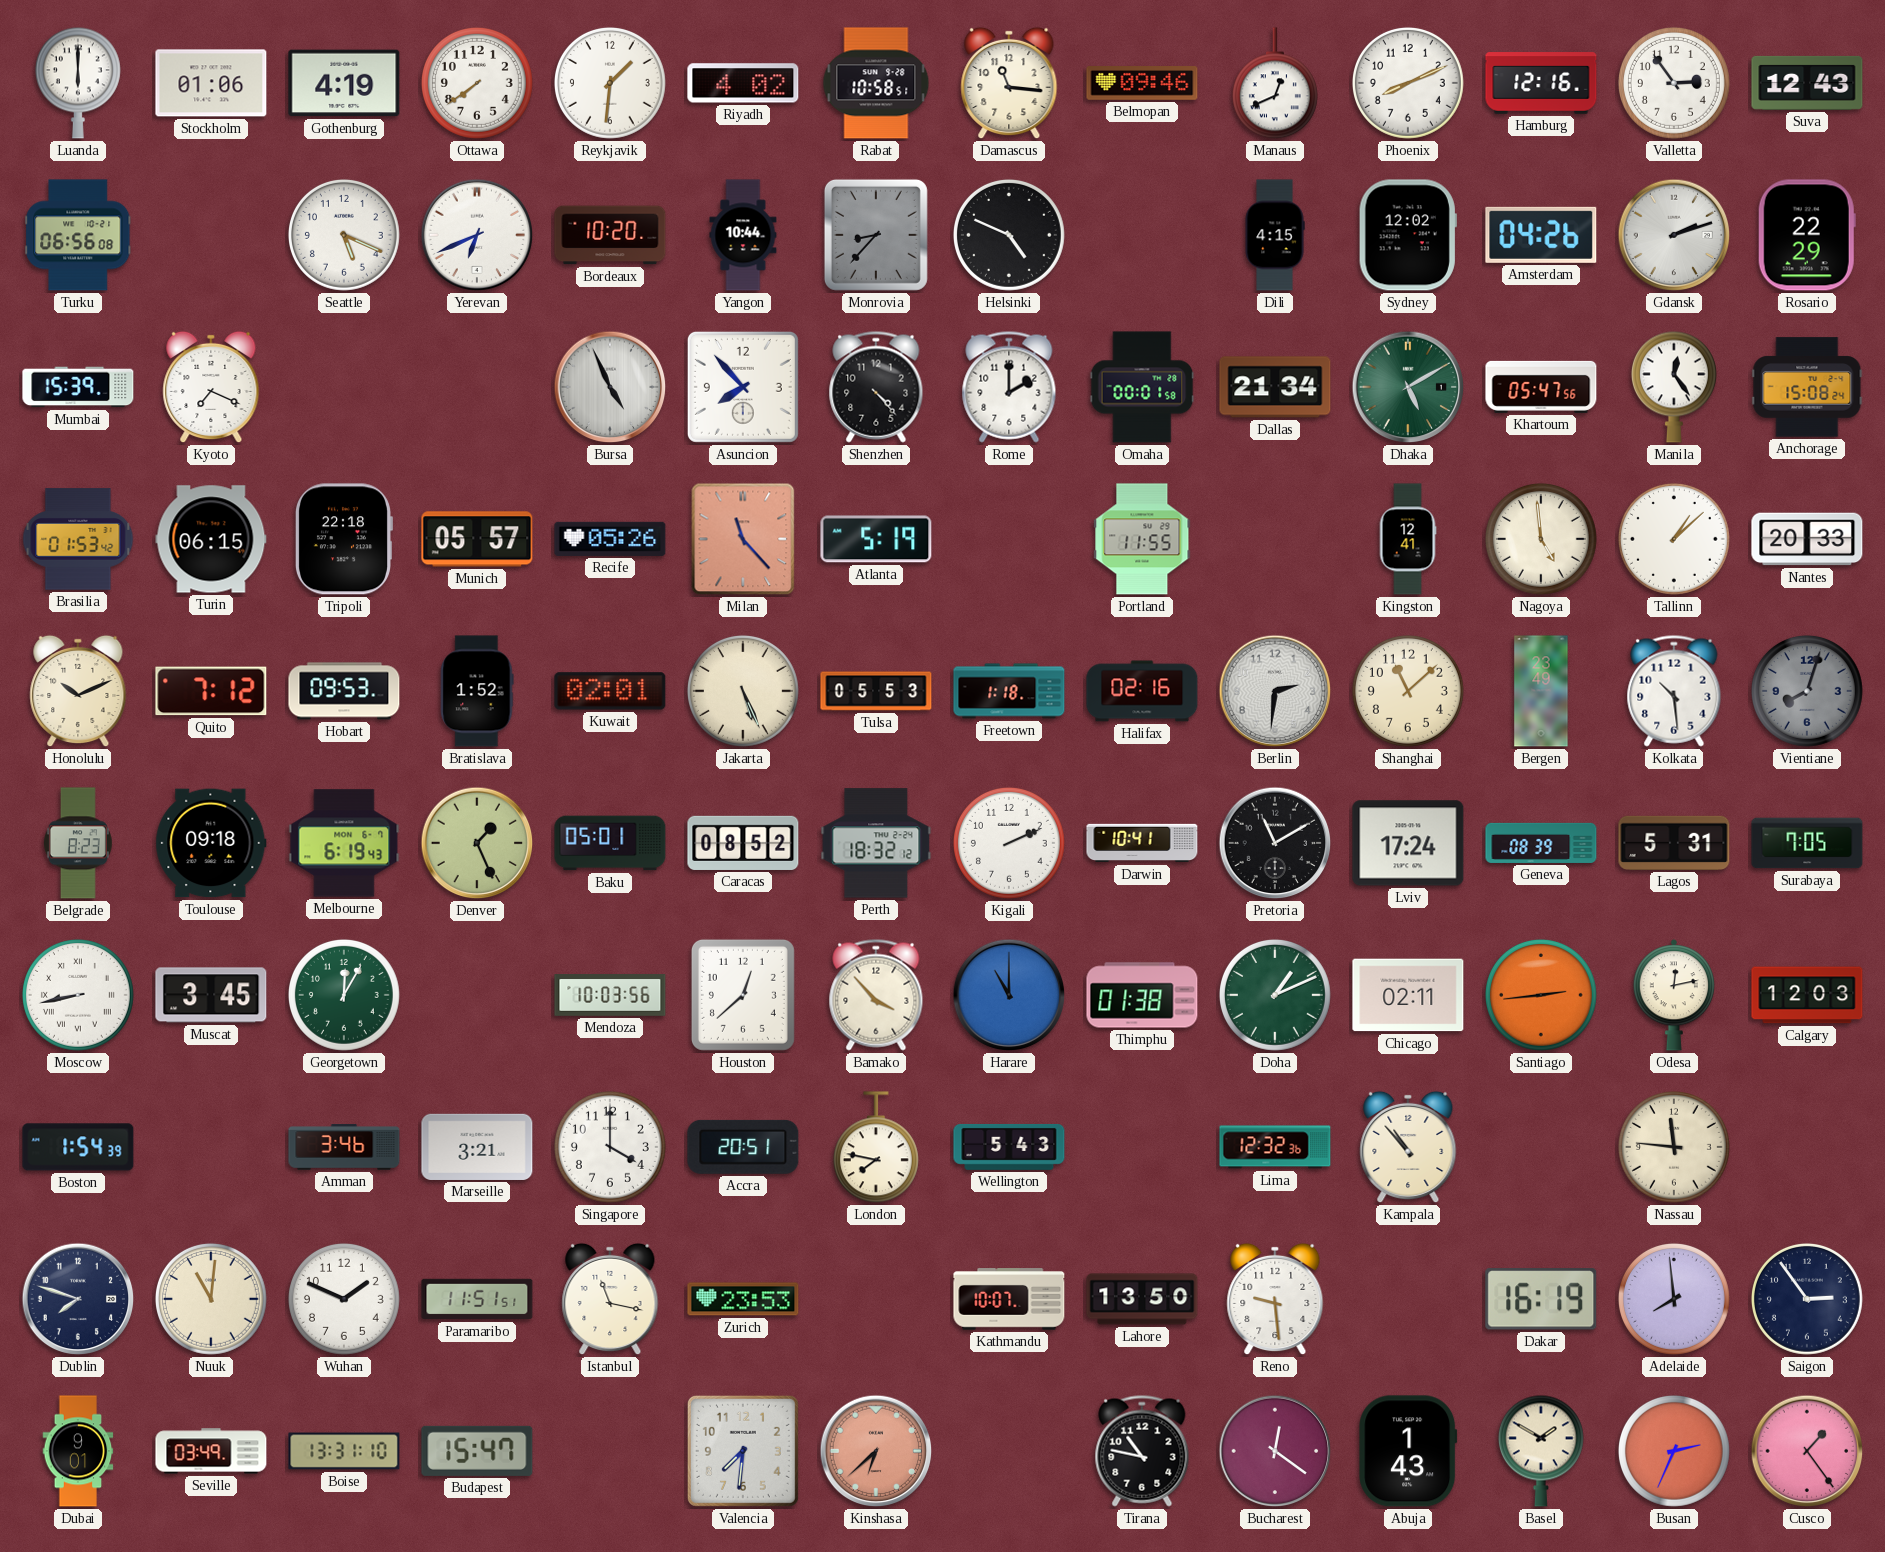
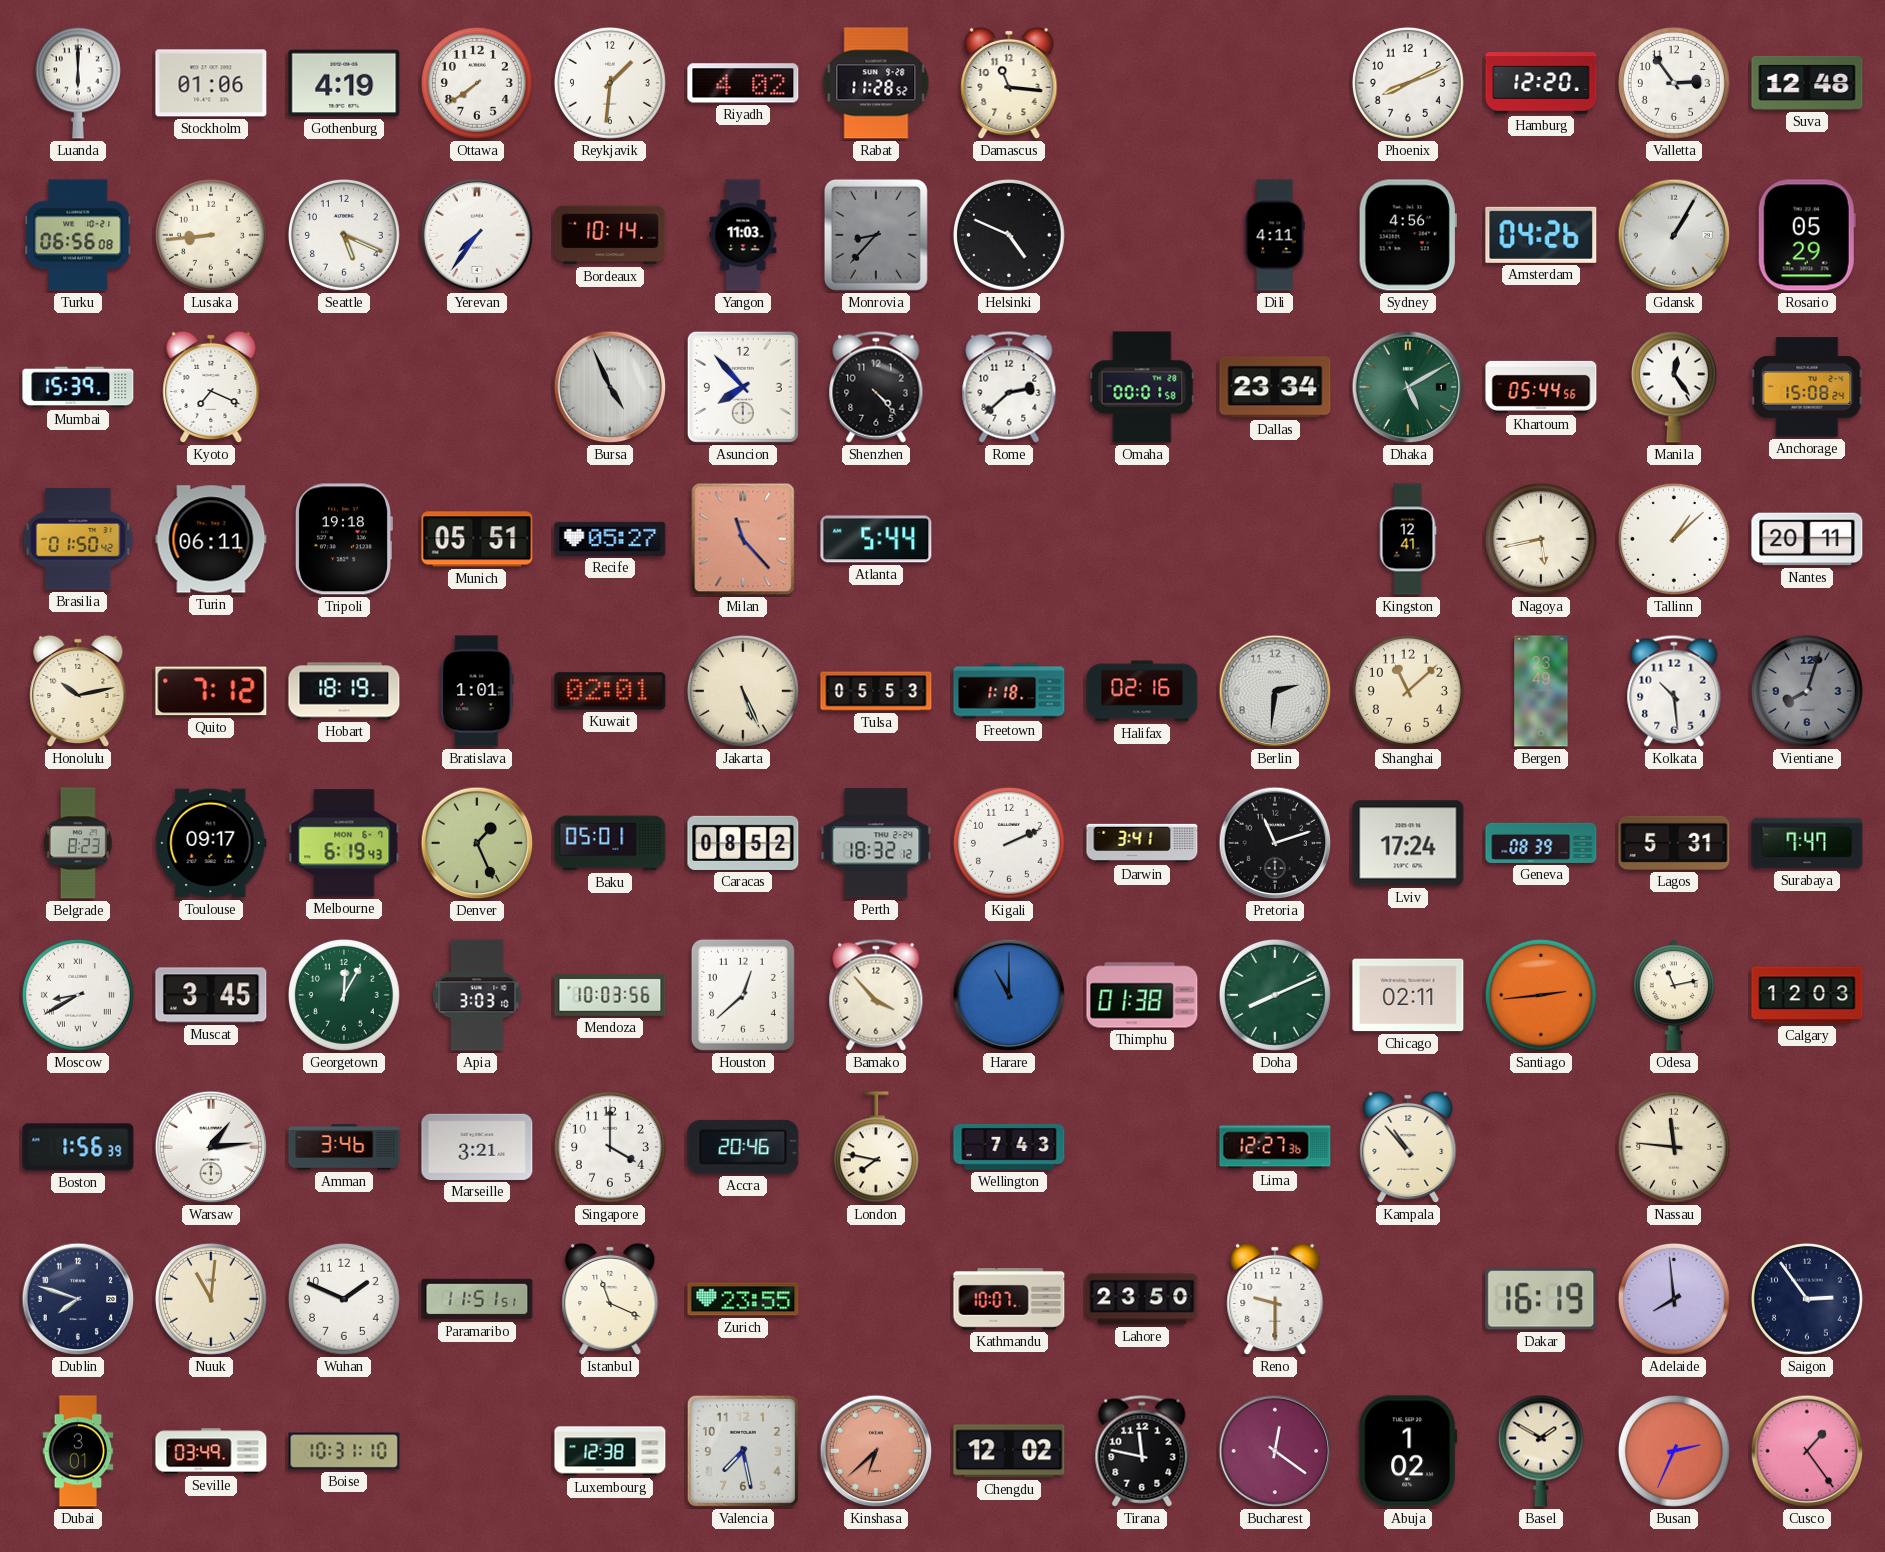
Rabat: 10:58 -> 11:28
Belmopan: 09:46 -> none
Manaus: 12:41 -> none
Hamburg: 12:16 -> 12:20
Suva: 12:43 -> 12:48
Lusaka: none -> 8:44
Yerevan: 6:41 -> 7:36
Bordeaux: 10:20 -> 10:14
Yangon: 10:44 -> 11:03
Dili: 4:15 -> 4:11
Sydney: 12:02 -> 4:56
Gdansk: 2:12 -> 1:05
Rosario: 22:29 -> 05:29
Rome: 2:00 -> 2:38
Dallas: 21:34 -> 23:34
Khartoum: 05:47 -> 05:44
Brasilia: 01:53 -> 01:50
Turin: 06:15 -> 06:11
Tripoli: 22:18 -> 19:18
Munich: 05:57 -> 05:51
Recife: 05:26 -> 05:27
Atlanta: 5:19 -> 5:44
Portland: 11:55 -> none
Nagoya: 4:59 -> 5:43
Nantes: 20:33 -> 20:11
Honolulu: 10:11 -> 10:13
Hobart: 09:53 -> 18:19
Bratislava: 1:52 -> 1:01
Toulouse: 09:18 -> 09:17
Darwin: 10:41 -> 3:41
Pretoria: 11:10 -> 11:12
Surabaya: 7:05 -> 7:47
Moscow: 8:43 -> 8:40
Apia: none -> 3:03
Doha: 1:11 -> 8:11
Odesa: 12:13 -> 11:13
Boston: 1:54 -> 1:56
Warsaw: none -> 1:14
Accra: 20:51 -> 20:46
Wellington: 5:43 -> 7:43
Lima: 12:32 -> 12:27
Istanbul: 11:17 -> 11:19
Zurich: 23:53 -> 23:55
Lahore: 13:50 -> 23:50
Reno: 9:29 -> 9:30
Dubai: 9:01 -> 3:01
Boise: 13:31 -> 10:31
Budapest: 15:47 -> none
Luxembourg: none -> 12:38
Valencia: 7:31 -> 7:28
Chengdu: none -> 12:02
Tirana: 10:47 -> 11:47
Abuja: 1:43 -> 1:02
